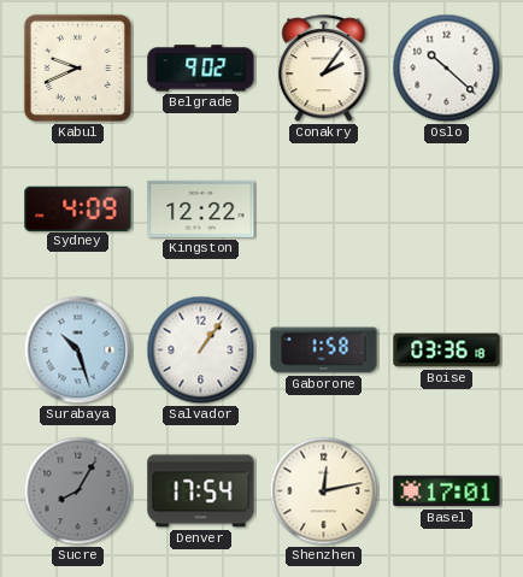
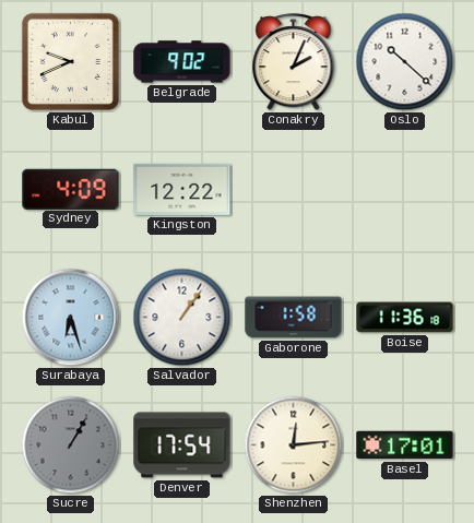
Conakry: 2:06 -> 2:04
Surabaya: 10:27 -> 6:27
Boise: 03:36 -> 11:36
Sucre: 8:05 -> 1:05
Shenzhen: 12:13 -> 12:14
